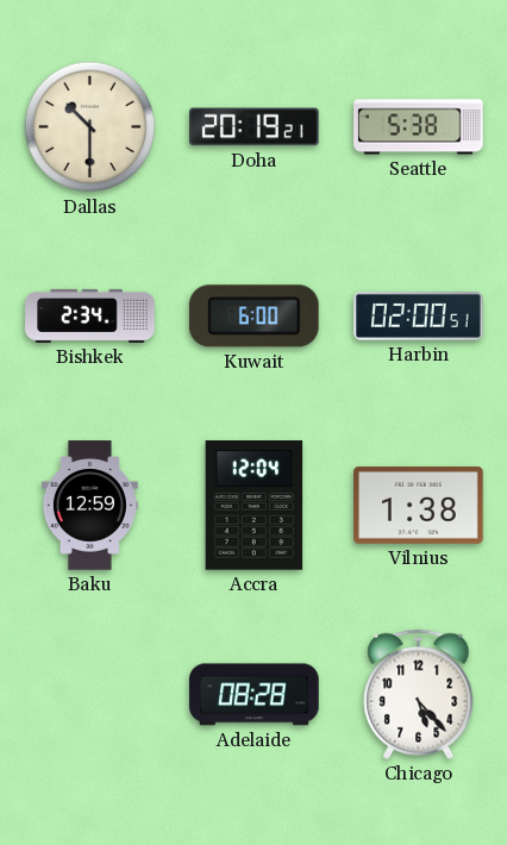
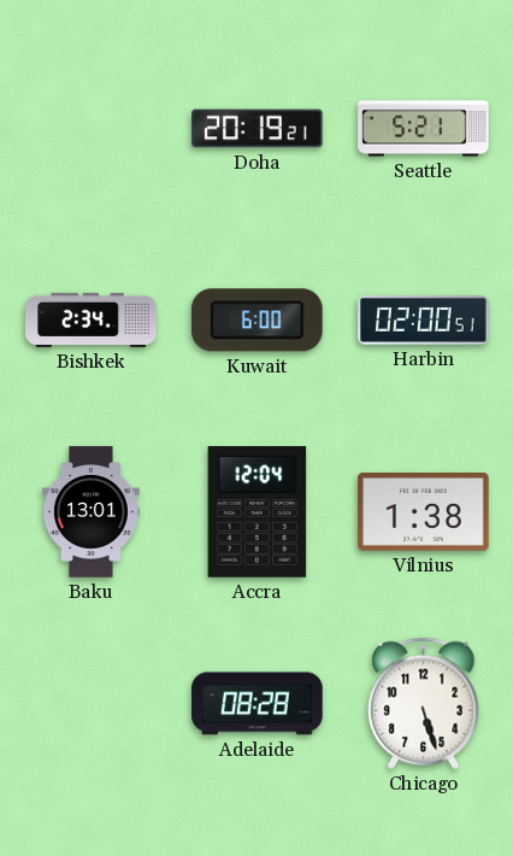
Dallas: 10:30 -> none
Seattle: 5:38 -> 5:21
Baku: 12:59 -> 13:01
Chicago: 5:23 -> 5:27
